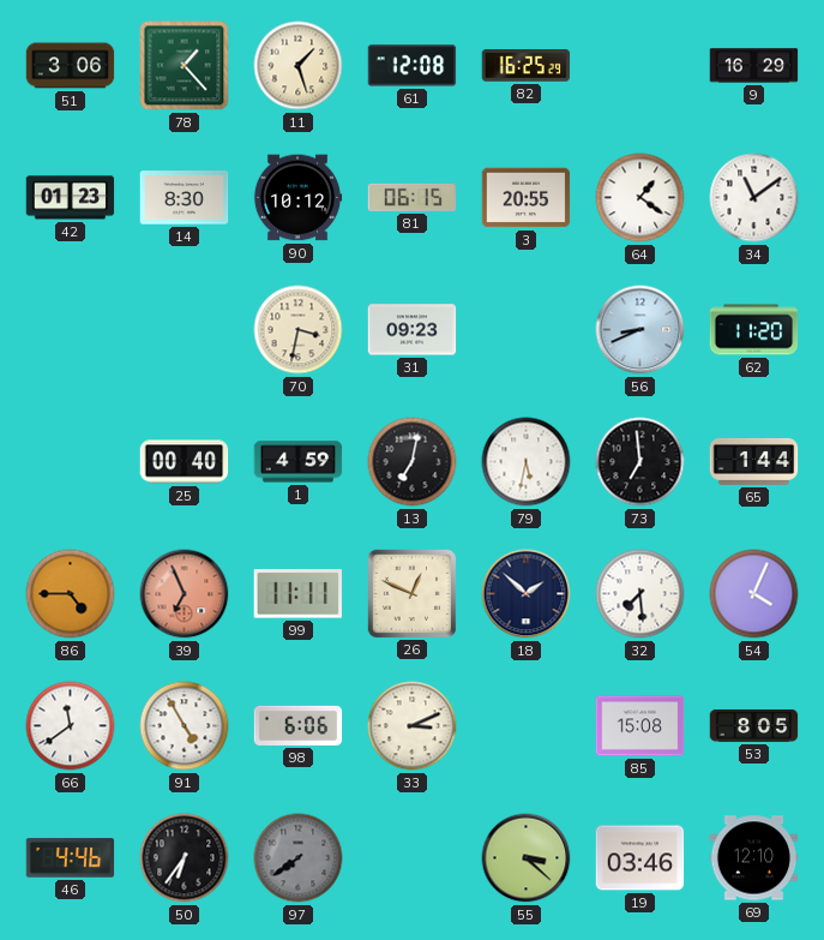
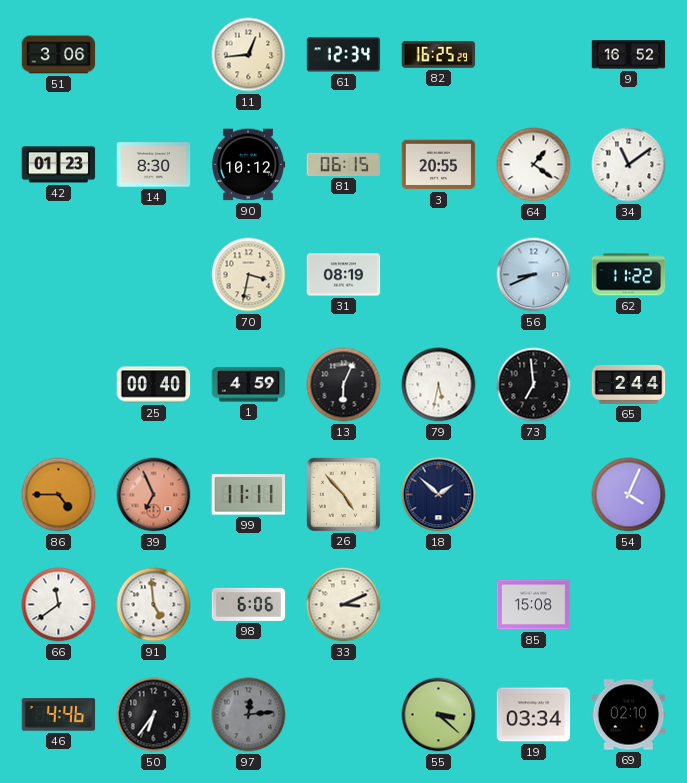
78: 1:23 -> none
11: 1:27 -> 12:44
61: 12:08 -> 12:34
9: 16:29 -> 16:52
31: 09:23 -> 08:19
62: 11:20 -> 11:22
13: 7:02 -> 6:04
65: 1:44 -> 2:44
26: 12:49 -> 4:53
32: 7:29 -> none
91: 4:55 -> 4:59
53: 8:05 -> none
97: 7:39 -> 12:14
19: 03:46 -> 03:34
69: 12:10 -> 02:10
